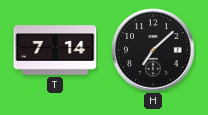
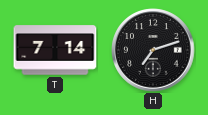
H: 7:08 -> 7:12
